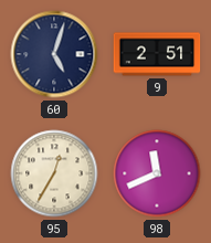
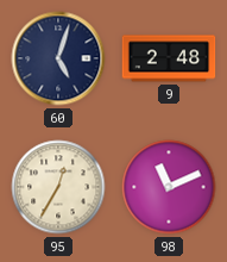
9: 2:51 -> 2:48
98: 11:41 -> 11:11
